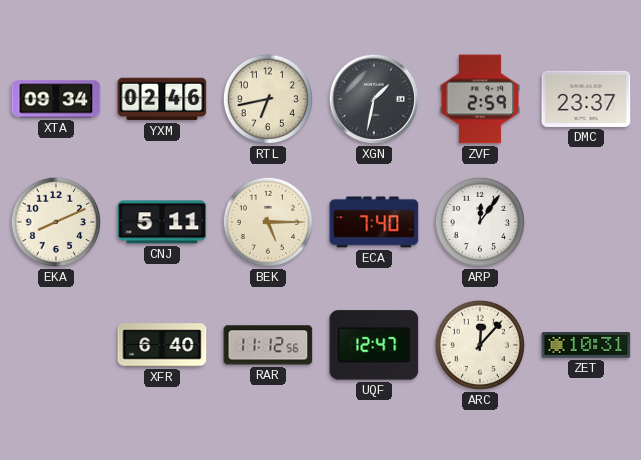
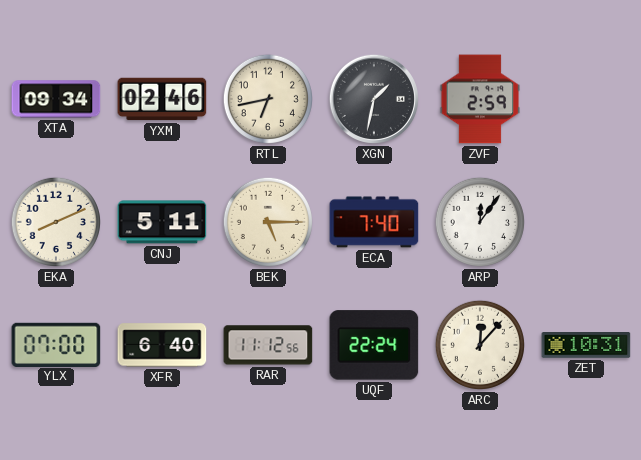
DMC: 23:37 -> none
YLX: none -> 07:00
UQF: 12:47 -> 22:24
